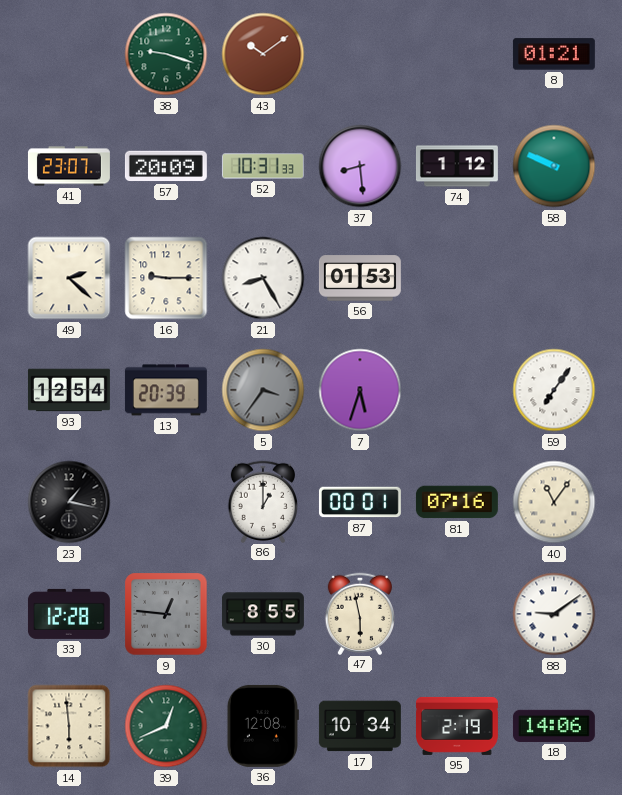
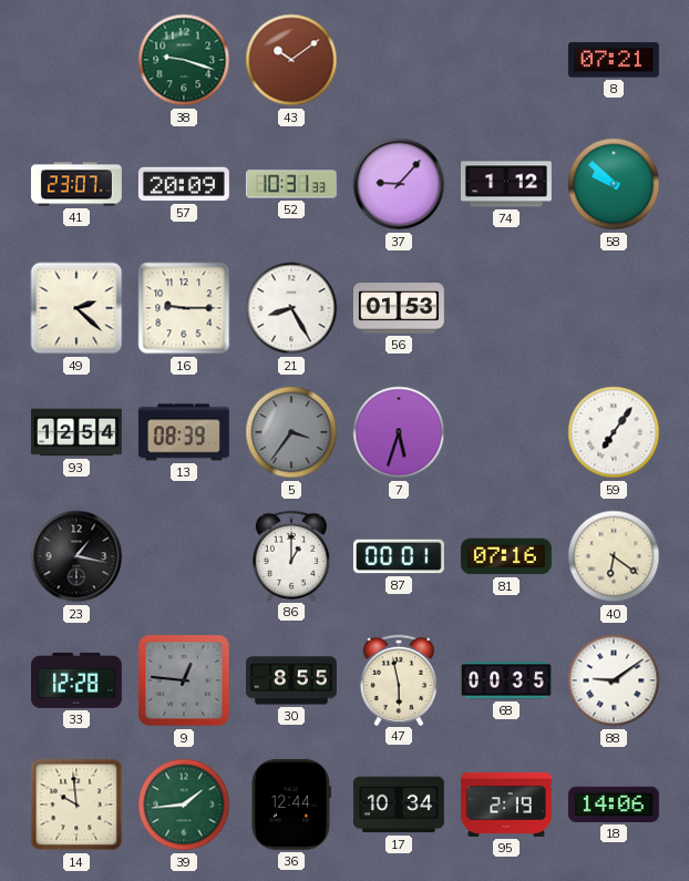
8: 01:21 -> 07:21
37: 8:29 -> 9:07
58: 9:49 -> 9:52
13: 20:39 -> 08:39
40: 11:06 -> 6:21
68: none -> 00:35
14: 5:59 -> 9:59
39: 12:41 -> 1:44
36: 12:08 -> 12:44
